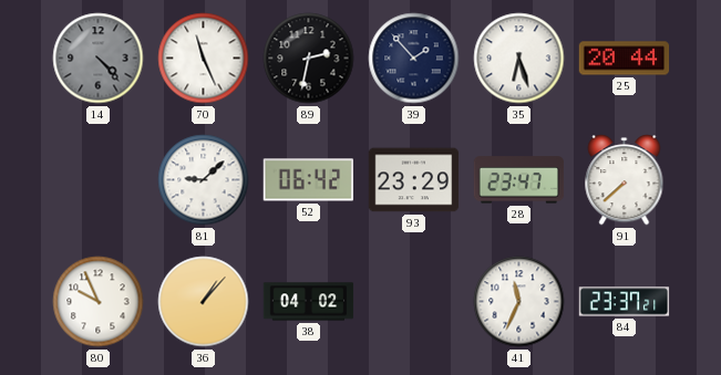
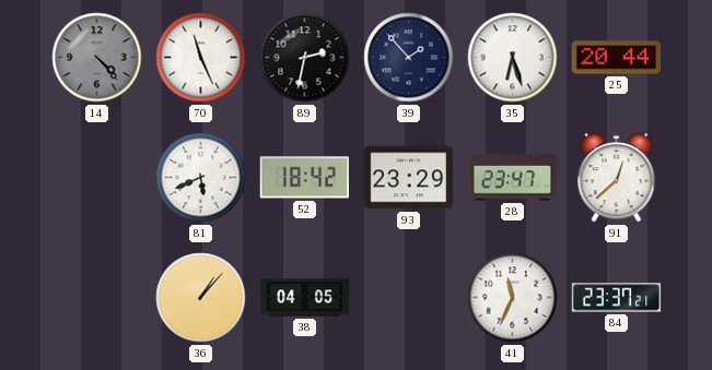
81: 9:08 -> 5:41
52: 06:42 -> 18:42
91: 7:38 -> 12:38
80: 9:56 -> none
38: 04:02 -> 04:05
